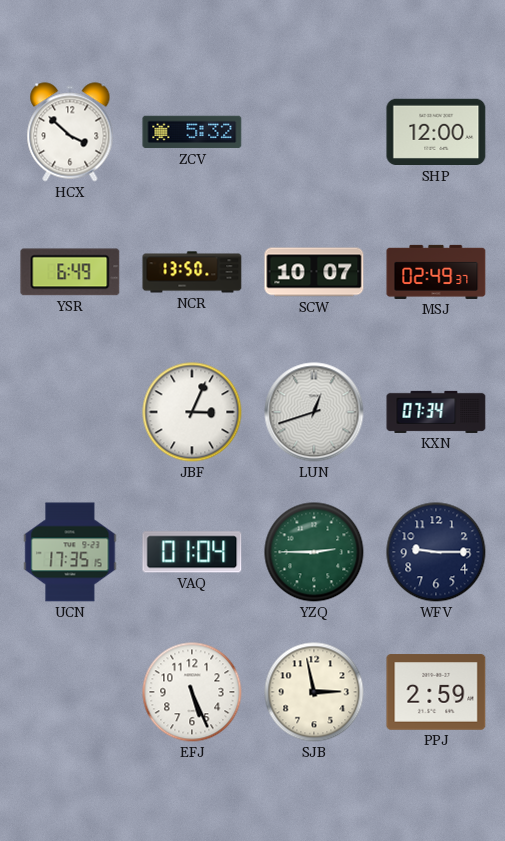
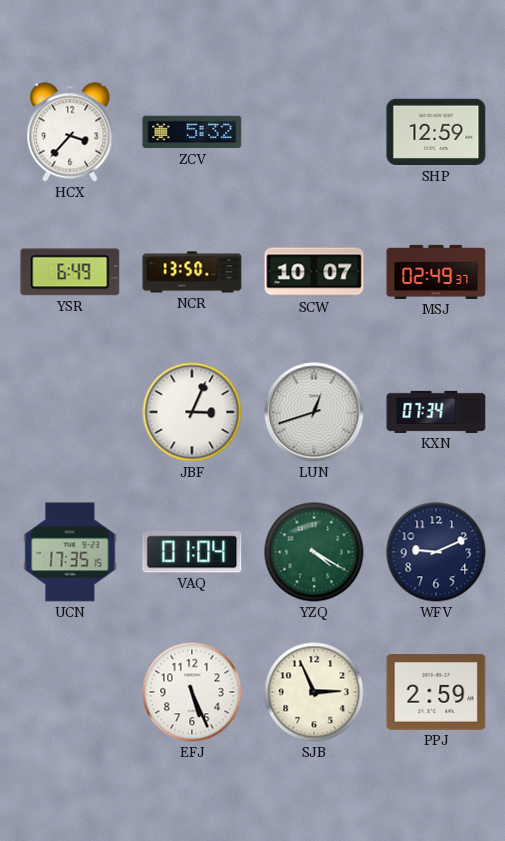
HCX: 3:52 -> 3:37
SHP: 12:00 -> 12:59
YZQ: 2:45 -> 4:20
WFV: 9:15 -> 9:11
SJB: 2:58 -> 2:56
